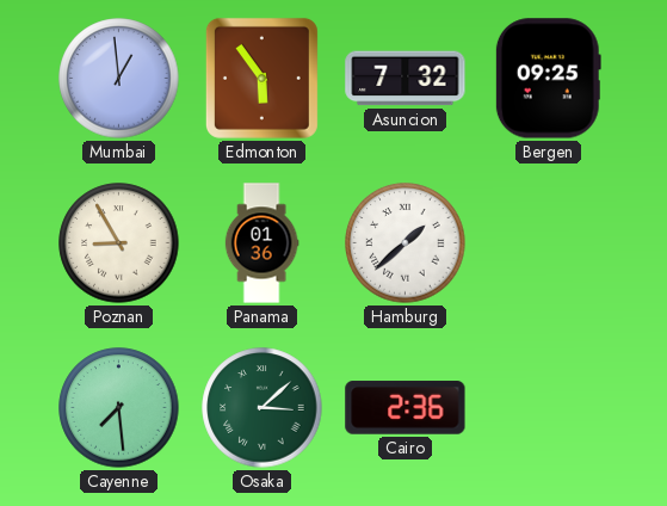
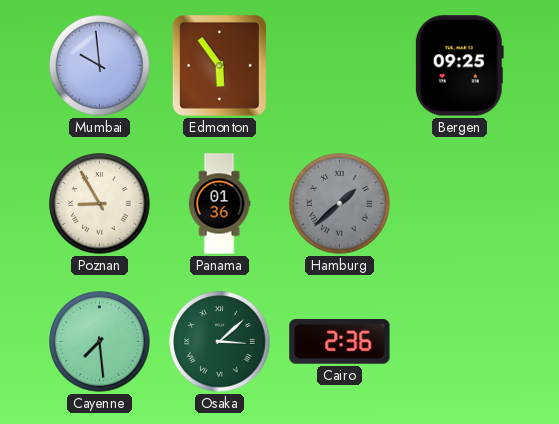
Mumbai: 12:59 -> 9:59
Asuncion: 7:32 -> none
Hamburg dial: white -> grey
